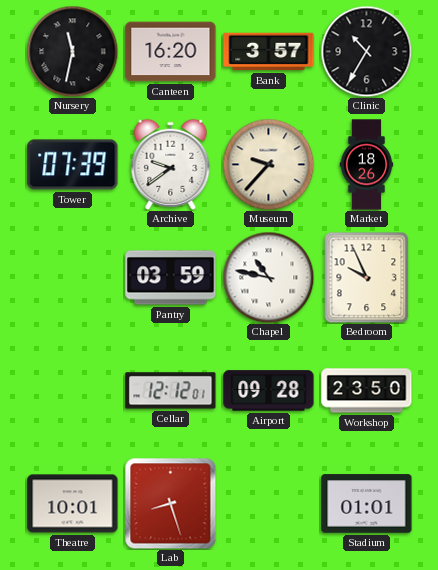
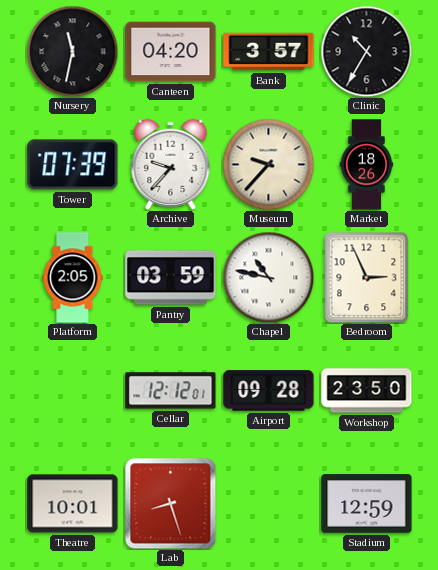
Canteen: 16:20 -> 04:20
Archive: 9:39 -> 9:37
Platform: none -> 2:05
Bedroom: 9:56 -> 2:56
Stadium: 01:01 -> 12:59
